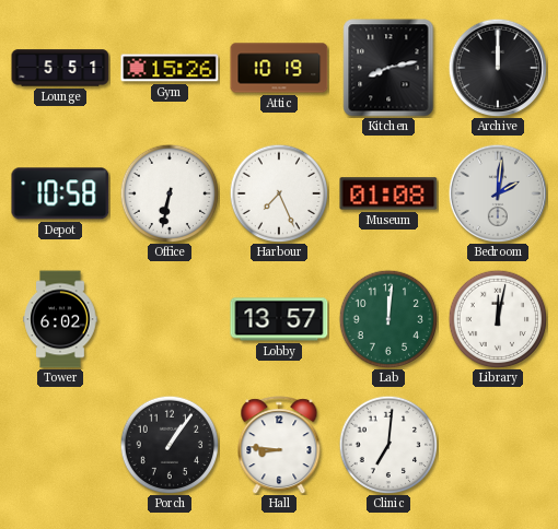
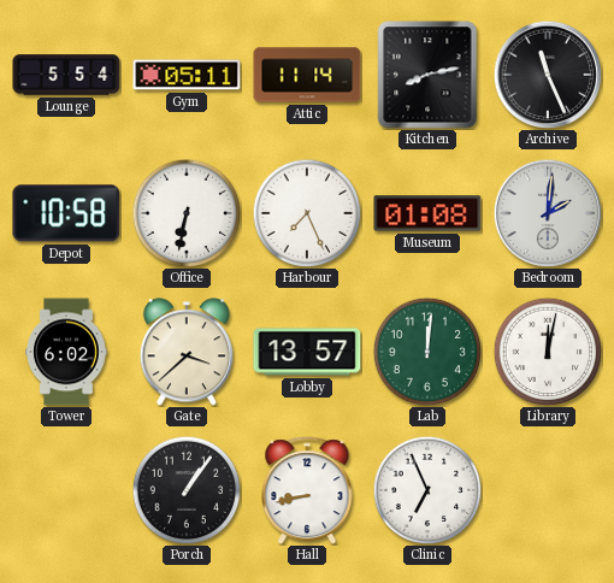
Lounge: 5:51 -> 5:54
Gym: 15:26 -> 05:11
Attic: 10:19 -> 11:14
Archive: 12:00 -> 11:26
Gate: none -> 3:38
Hall: 8:46 -> 8:43
Clinic: 7:01 -> 6:56
